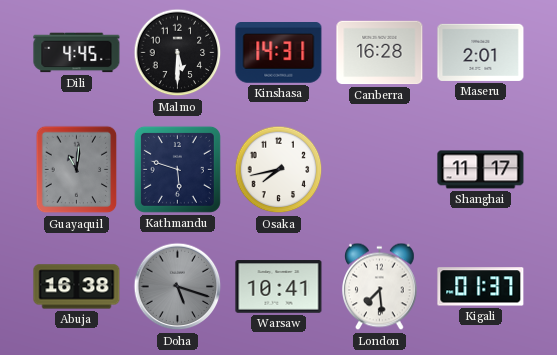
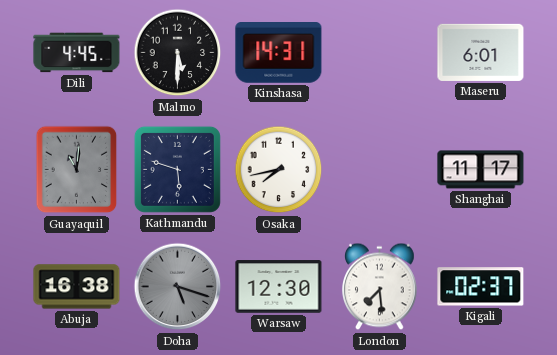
Canberra: 16:28 -> none
Maseru: 2:01 -> 6:01
Warsaw: 10:41 -> 12:30
Kigali: 01:37 -> 02:37
